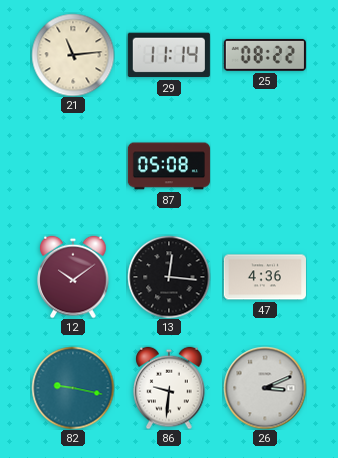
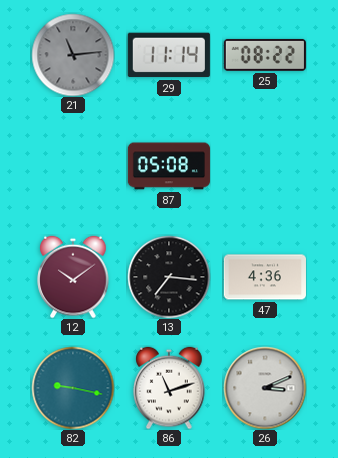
21 dial: cream -> grey
13: 12:16 -> 7:16
86: 9:31 -> 11:12
